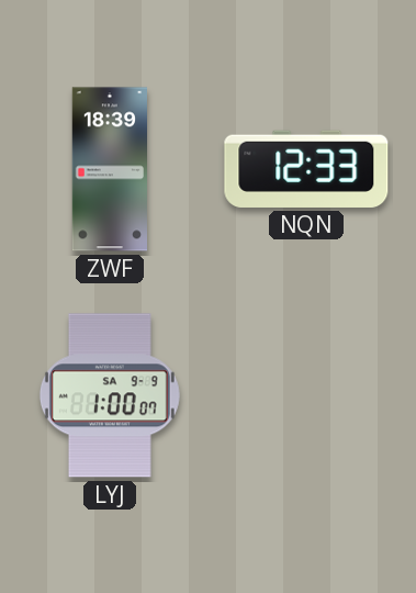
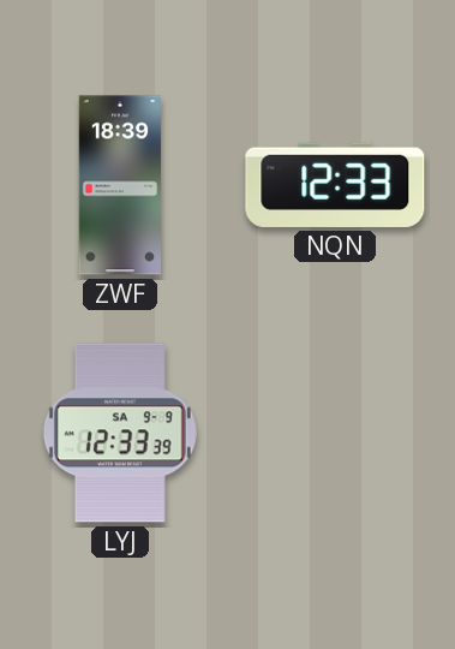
LYJ: 1:00 -> 12:33
